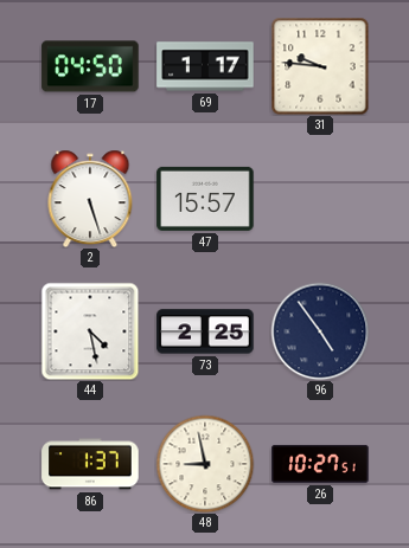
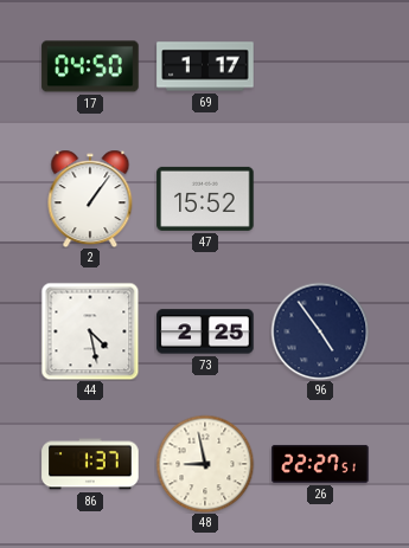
31: 9:46 -> none
2: 5:27 -> 1:06
47: 15:57 -> 15:52
26: 10:27 -> 22:27
